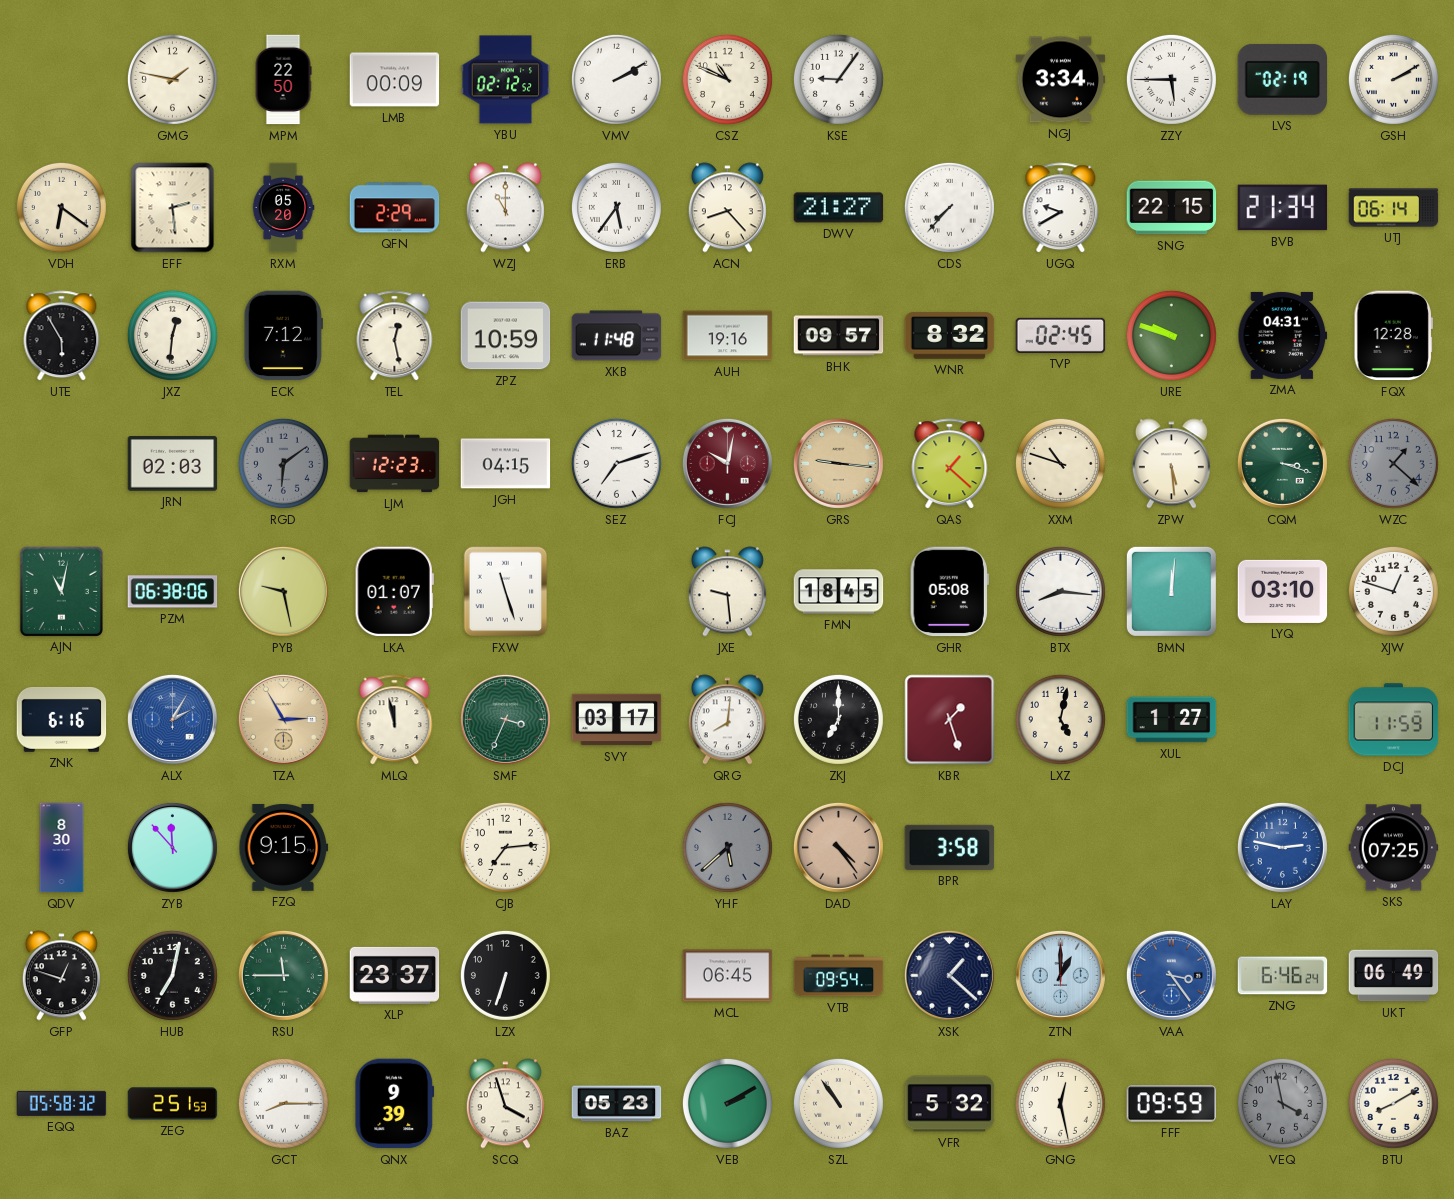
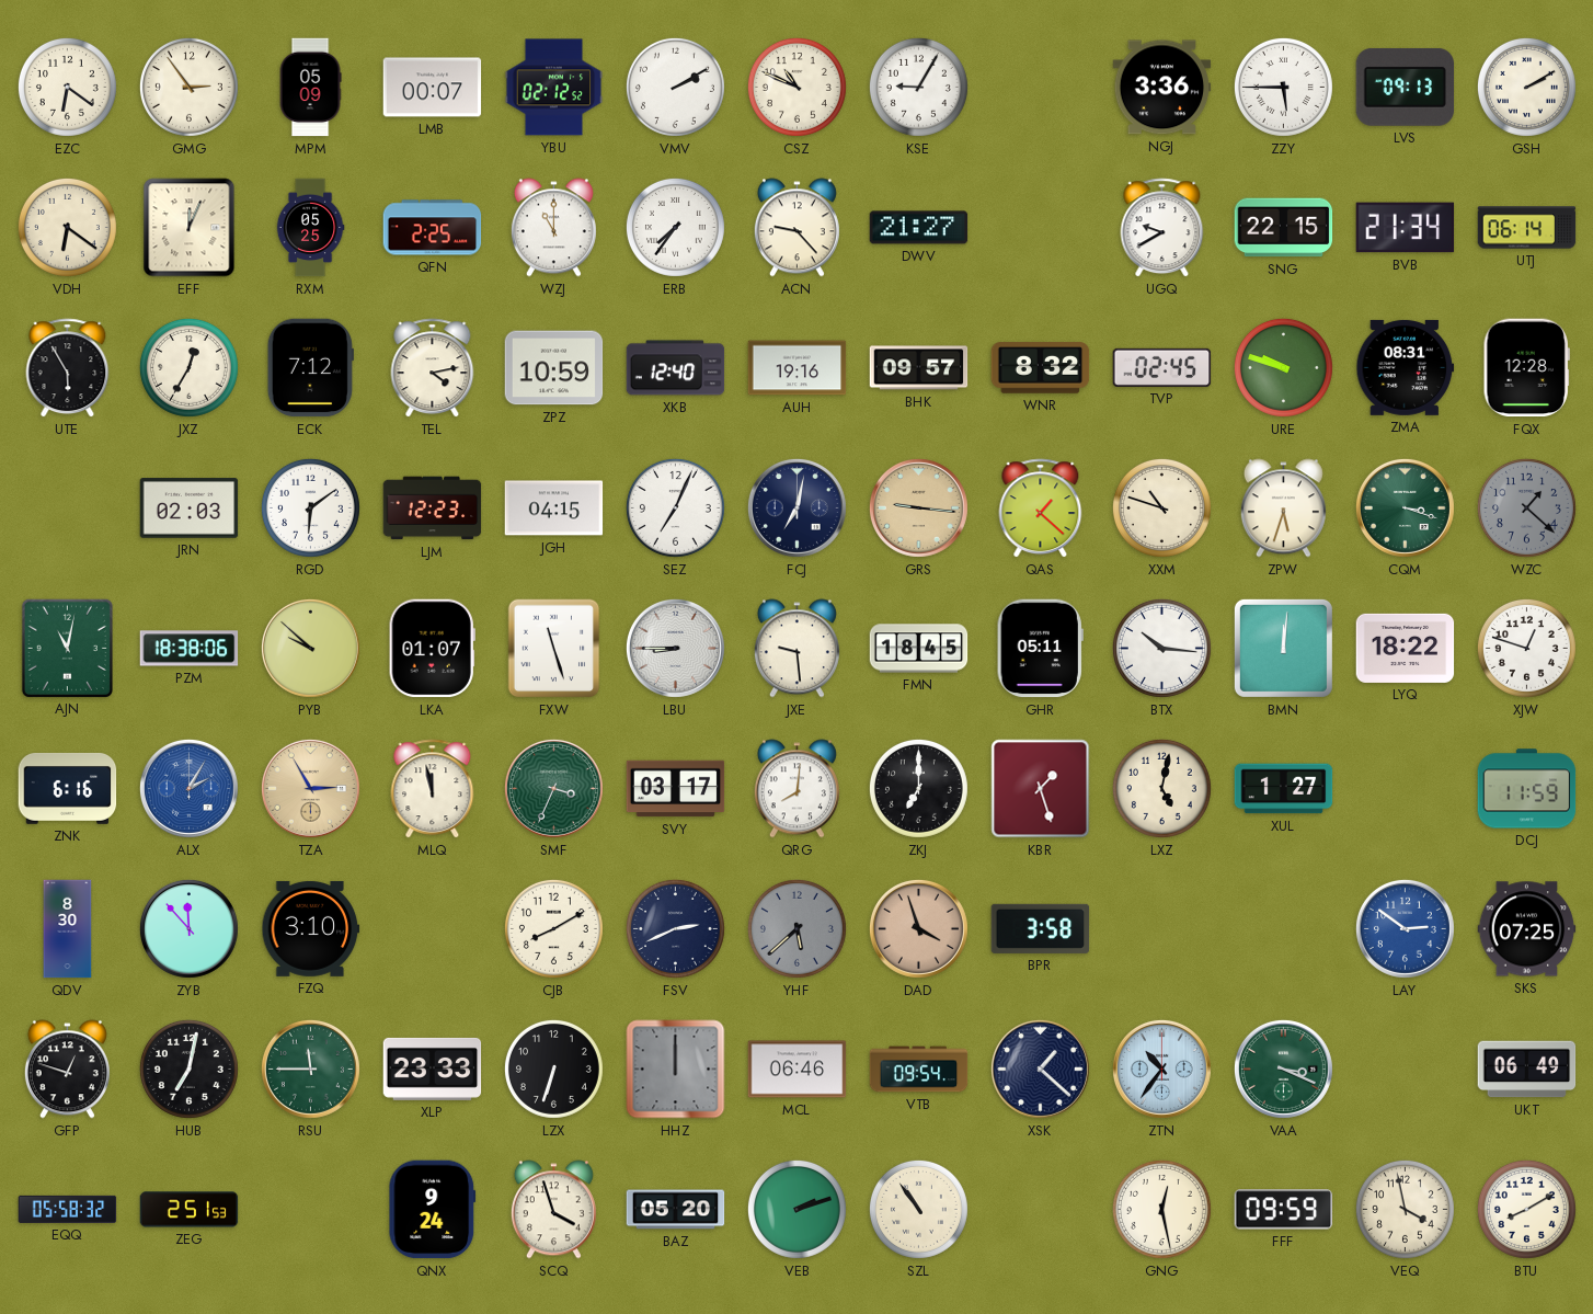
EZC: none -> 6:21
GMG: 1:47 -> 2:54
MPM: 22:50 -> 05:09
LMB: 00:09 -> 00:07
KSE: 9:06 -> 9:05
NGJ: 3:34 -> 3:36
LVS: 02:19 -> 09:13
EFF: 2:29 -> 12:04
RXM: 05:20 -> 05:25
QFN: 2:29 -> 2:25
ERB: 5:36 -> 7:36
ACN: 8:23 -> 9:23
CDS: 7:37 -> none
JXZ: 12:31 -> 12:35
TEL: 12:28 -> 4:13
XKB: 11:48 -> 12:40
ZMA: 04:31 -> 08:31
RGD dial: grey -> white
SEZ: 7:12 -> 7:04
FCJ: 10:02 -> 7:02
FCJ dial: burgundy -> navy
ZPW: 5:29 -> 5:33
PZM: 06:38 -> 18:38
PYB: 9:28 -> 9:52
LBU: none -> 8:45
GHR: 05:08 -> 05:11
BTX: 8:16 -> 10:16
LYQ: 03:10 -> 18:22
FZQ: 9:15 -> 3:10
CJB: 7:14 -> 8:10
FSV: none -> 2:41
DAD: 4:24 -> 3:57
LAY: 2:47 -> 2:51
XLP: 23:37 -> 23:33
HHZ: none -> 12:00
MCL: 06:45 -> 06:46
ZTN: 1:00 -> 10:36
VAA: 3:24 -> 3:19
VAA dial: blue -> green
ZNG: 6:46 -> none
GCT: 8:15 -> none
QNX: 9:39 -> 9:24
BAZ: 05:23 -> 05:20
VEB: 2:10 -> 2:12
VFR: 5:32 -> none
VEQ dial: grey -> cream
